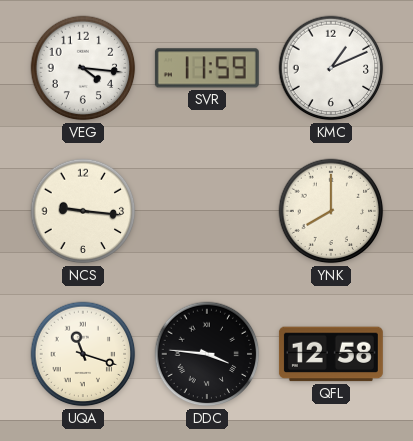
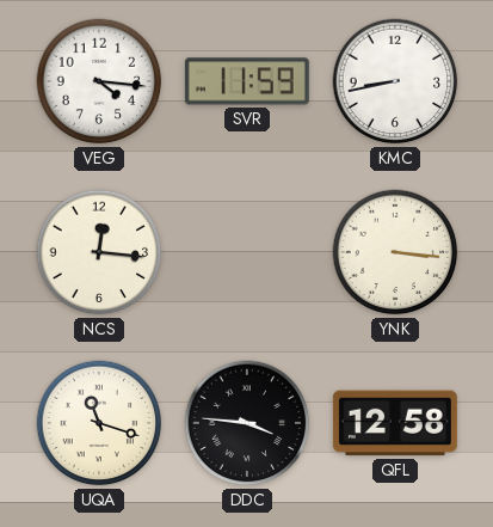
KMC: 1:11 -> 8:43
NCS: 9:16 -> 12:16
YNK: 8:00 -> 3:16
